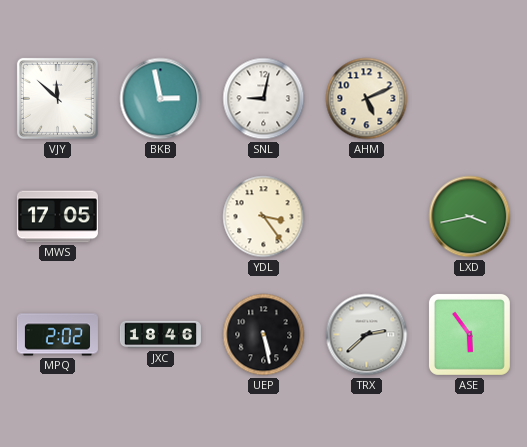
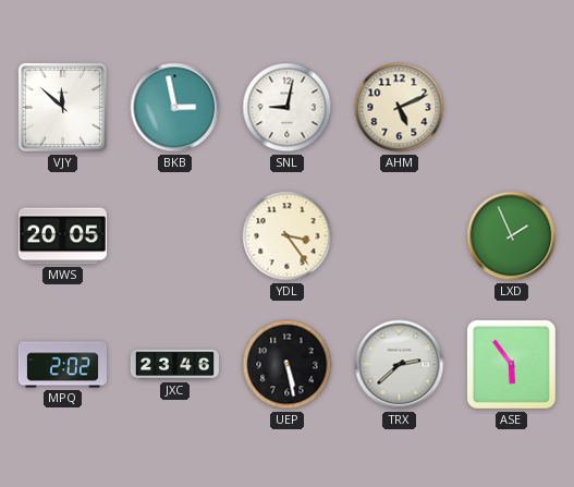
MWS: 17:05 -> 20:05
LXD: 3:43 -> 1:56
JXC: 18:46 -> 23:46
